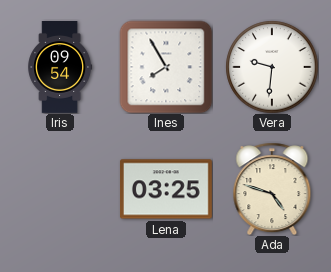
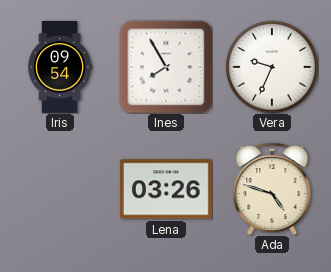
Vera: 9:31 -> 9:34
Lena: 03:25 -> 03:26
